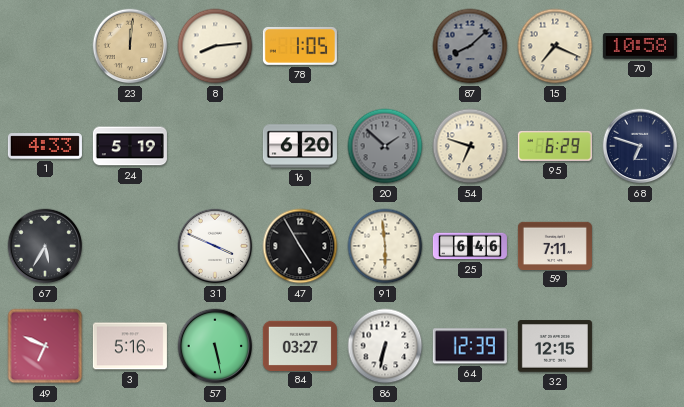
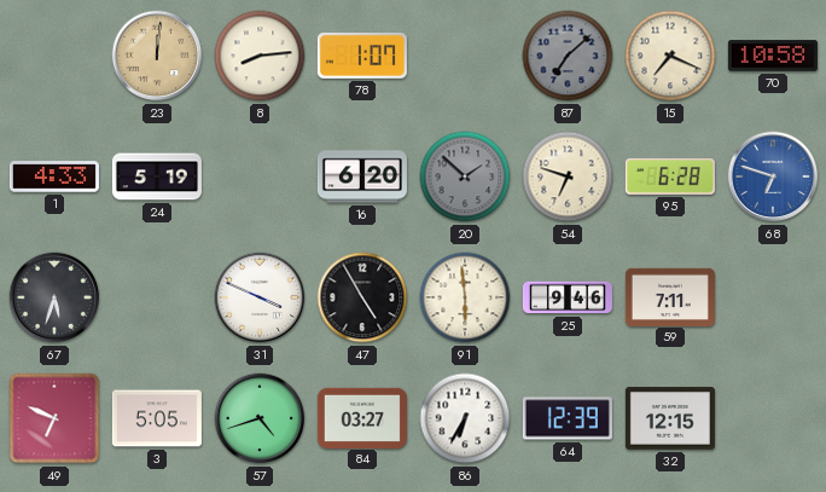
78: 1:05 -> 1:07
87: 8:08 -> 7:08
95: 6:29 -> 6:28
68 dial: navy -> blue
67: 5:35 -> 5:33
25: 6:46 -> 9:46
3: 5:16 -> 5:05
57: 5:28 -> 4:42
86: 6:32 -> 6:35
